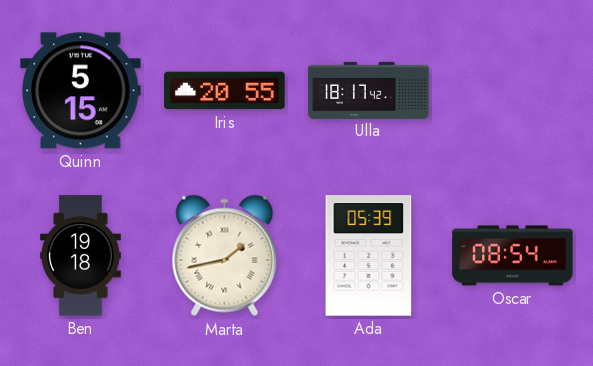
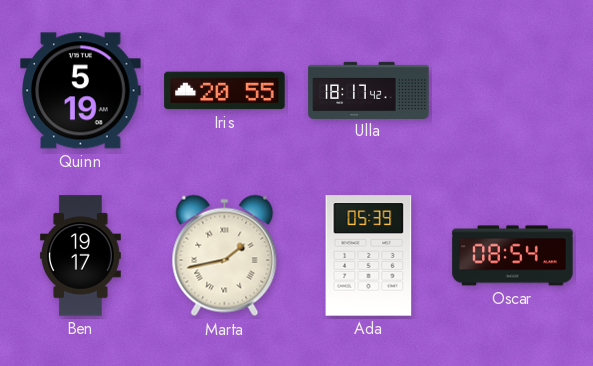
Quinn: 5:15 -> 5:19
Ben: 19:18 -> 19:17
